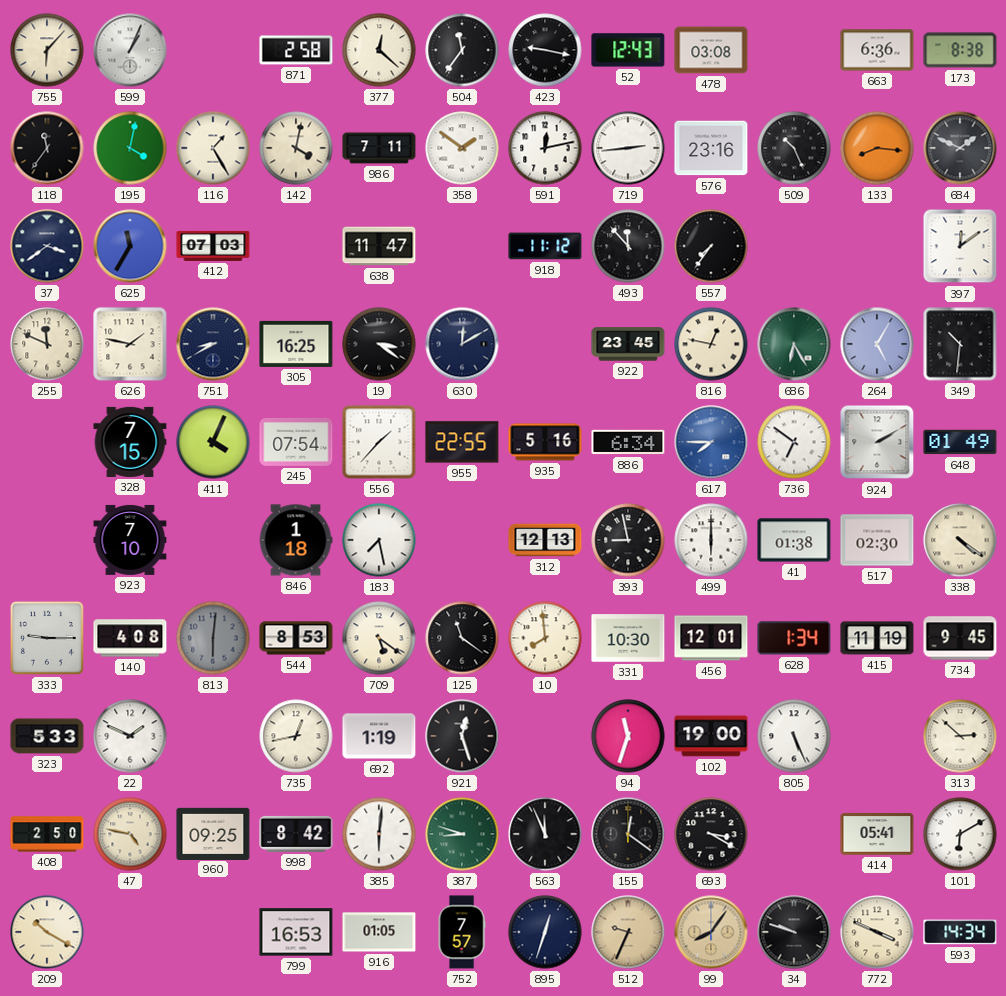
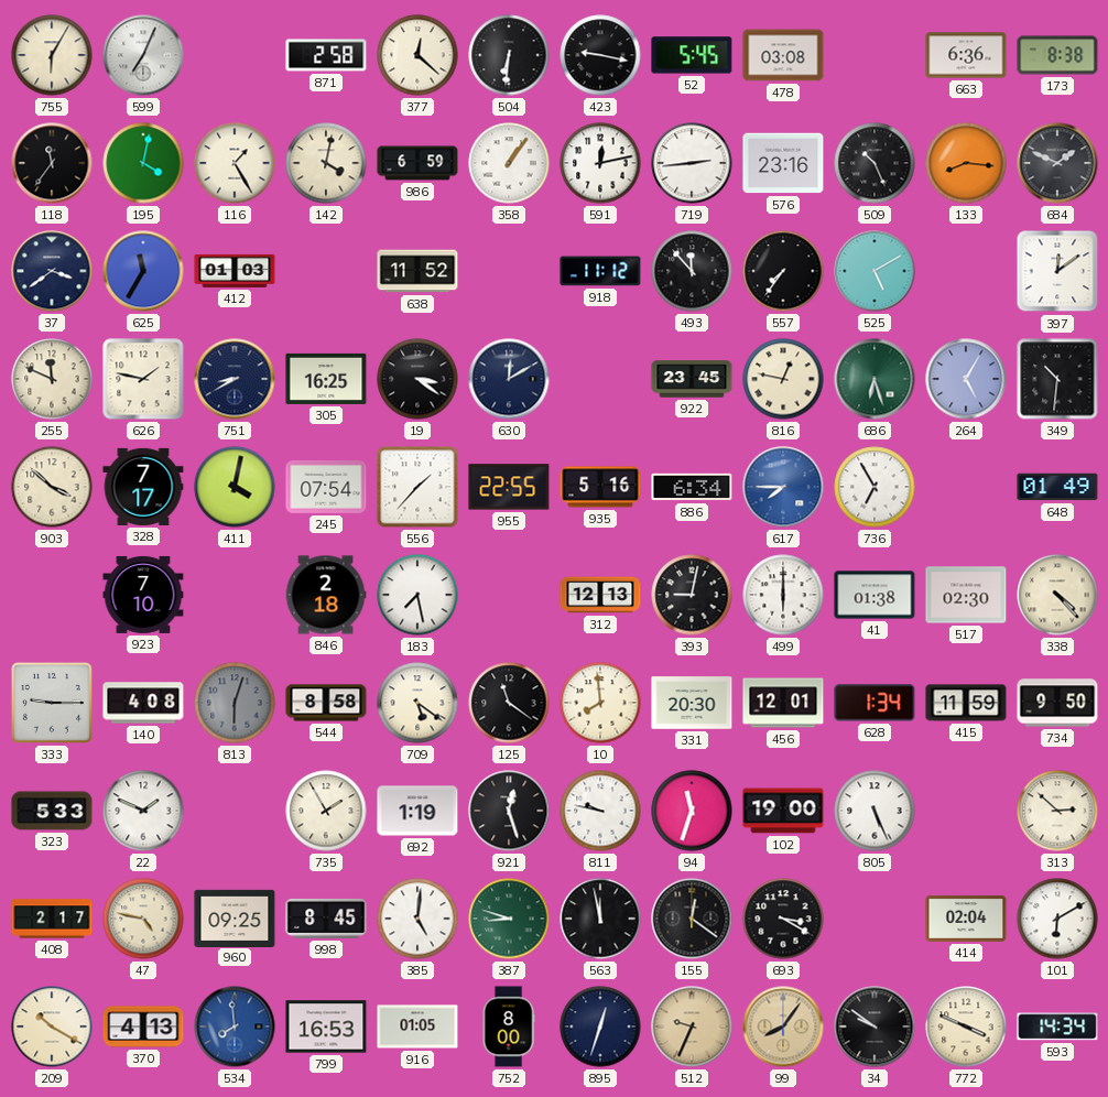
755: 6:07 -> 6:05
599: 1:04 -> 7:04
504: 11:36 -> 6:31
52: 12:43 -> 5:45
986: 7:11 -> 6:59
358: 1:51 -> 1:06
412: 07:03 -> 01:03
638: 11:47 -> 11:52
525: none -> 5:10
686: 6:25 -> 6:27
903: none -> 3:52
328: 7:15 -> 7:17
411: 4:04 -> 4:02
736: 6:51 -> 6:55
924: 2:10 -> none
846: 1:18 -> 2:18
393: 8:58 -> 9:02
338: 4:21 -> 4:23
813: 6:01 -> 6:03
544: 8:53 -> 8:58
331: 10:30 -> 20:30
415: 11:19 -> 11:59
734: 9:45 -> 9:50
735: 12:43 -> 1:55
811: none -> 9:47
408: 2:50 -> 2:17
998: 8:42 -> 8:45
385: 6:01 -> 5:01
563: 11:56 -> 11:58
414: 05:41 -> 02:04
370: none -> 4:13
534: none -> 7:59
752: 7:57 -> 8:00
34: 9:48 -> 9:51
